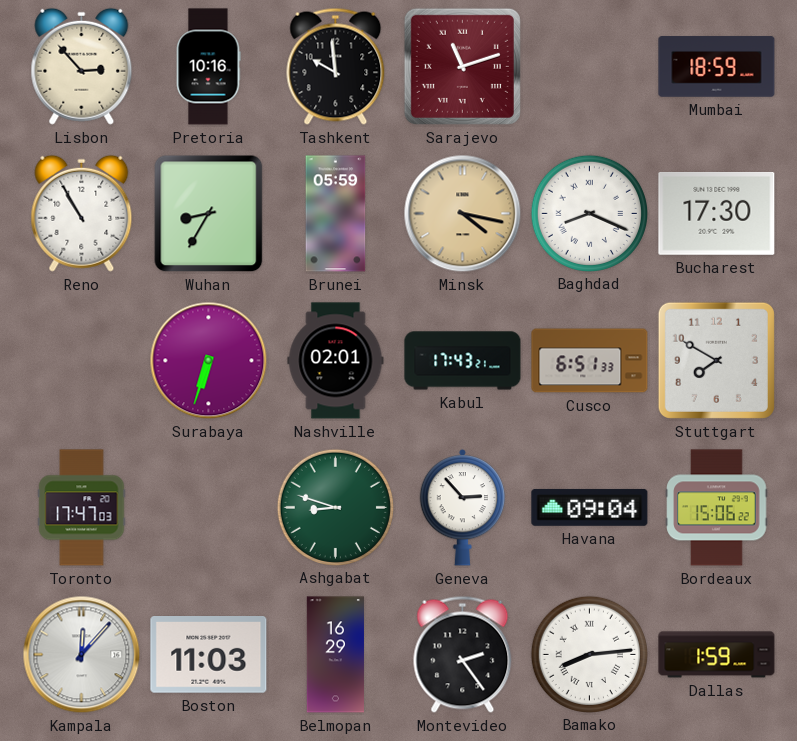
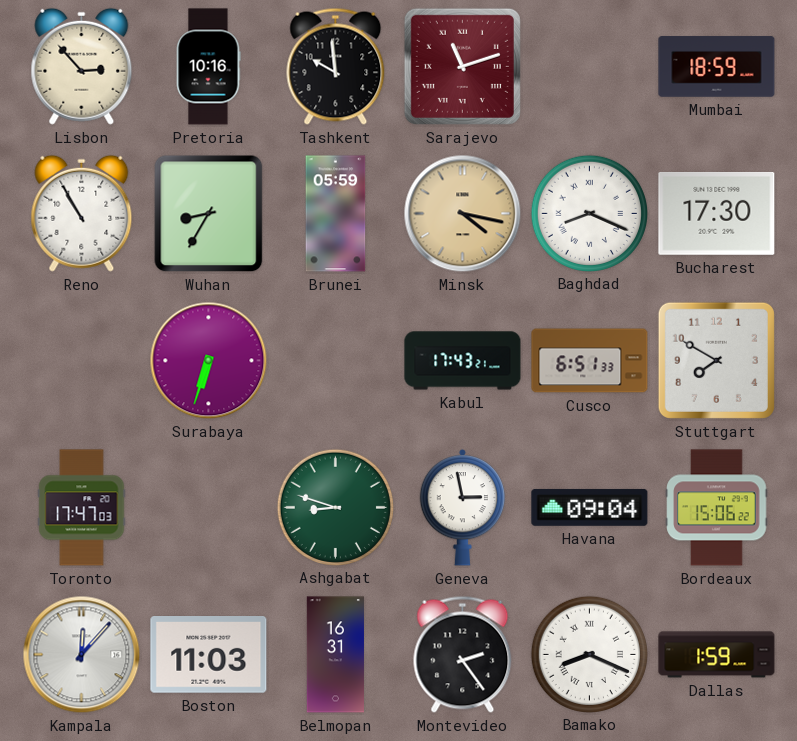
Nashville: 02:01 -> none
Geneva: 2:53 -> 2:58
Belmopan: 16:29 -> 16:31
Bamako: 8:14 -> 8:19
